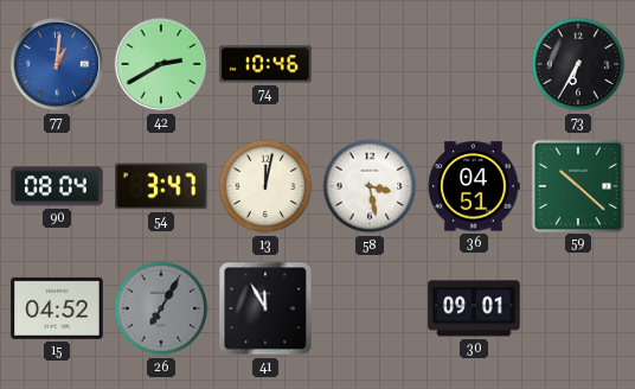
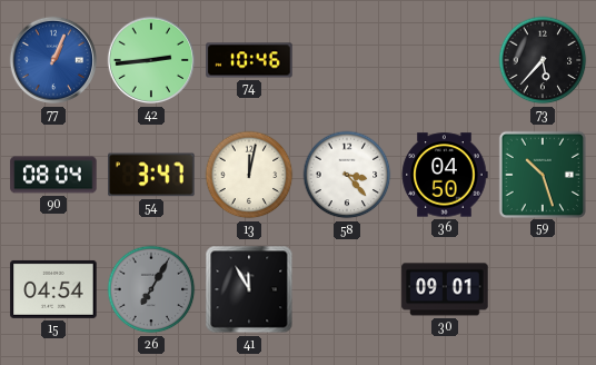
77: 1:01 -> 1:04
42: 2:40 -> 2:44
73: 6:35 -> 5:37
58: 3:28 -> 3:23
36: 04:51 -> 04:50
59: 10:22 -> 10:27
15: 04:52 -> 04:54
